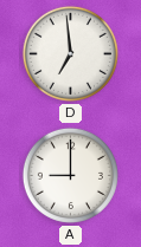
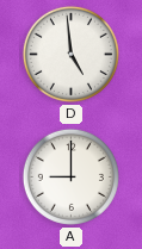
D: 6:59 -> 4:59
